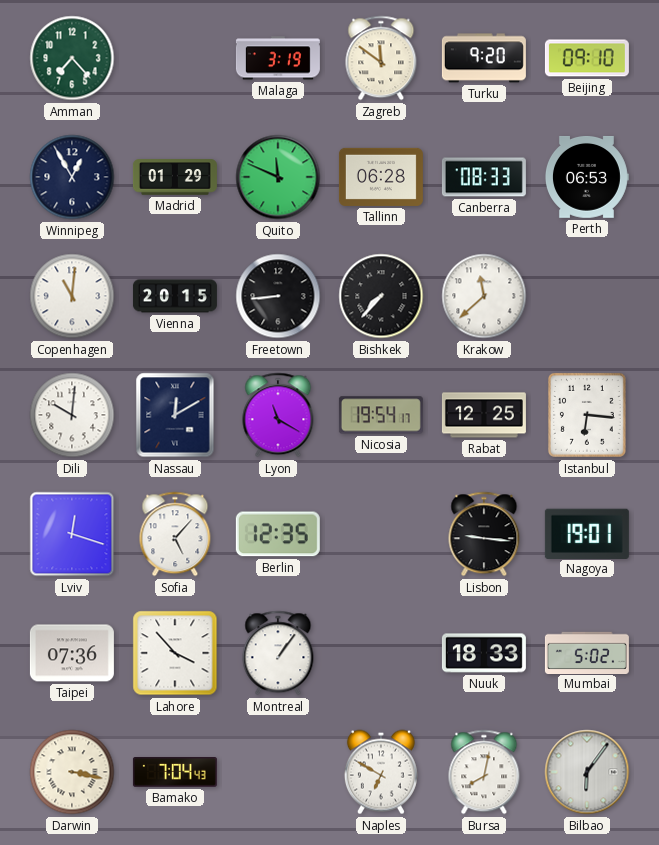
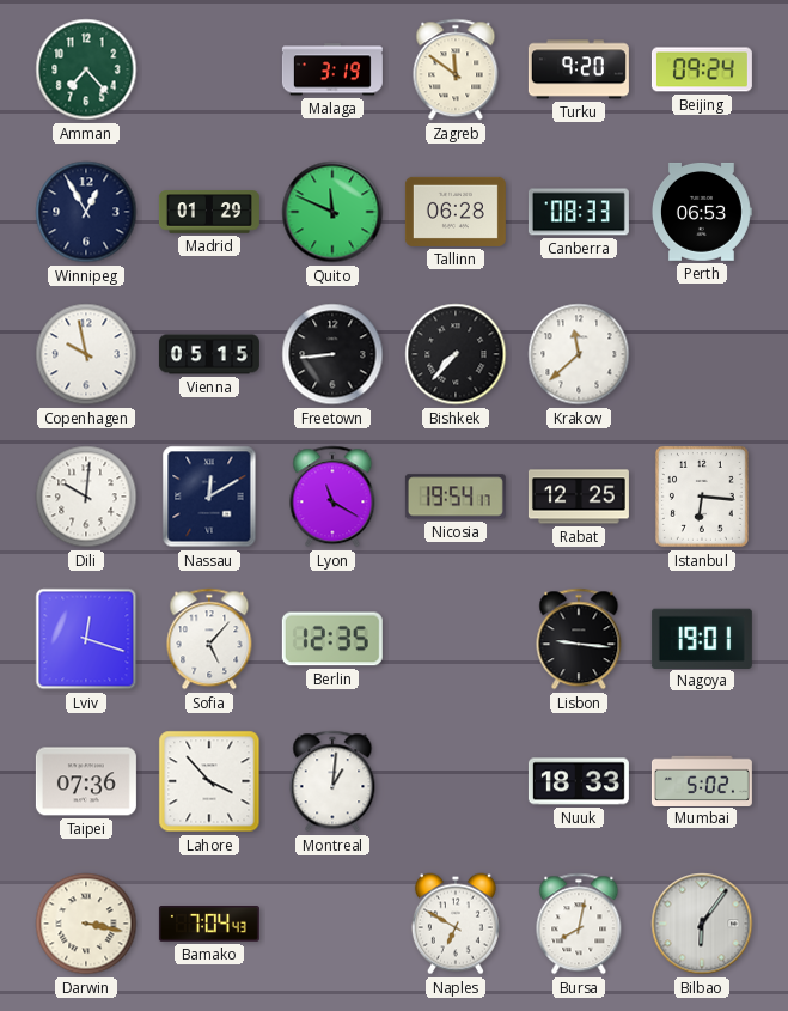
Beijing: 09:10 -> 09:24
Copenhagen: 11:01 -> 9:58
Vienna: 20:15 -> 05:15
Montreal: 1:06 -> 1:01
